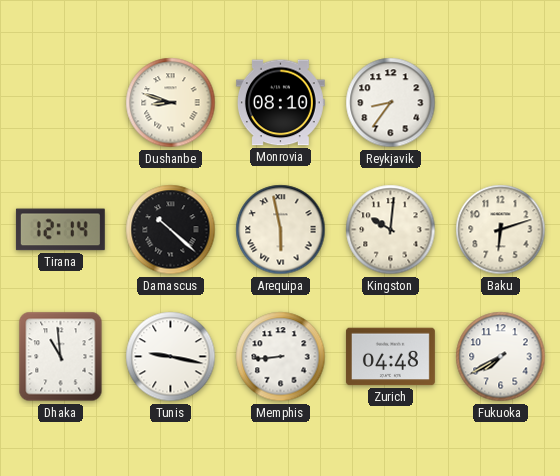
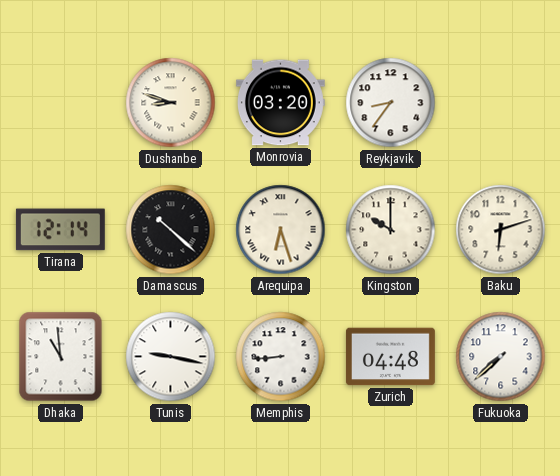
Monrovia: 08:10 -> 03:20
Arequipa: 5:58 -> 6:27
Kingston: 10:01 -> 10:00
Fukuoka: 7:40 -> 7:38
